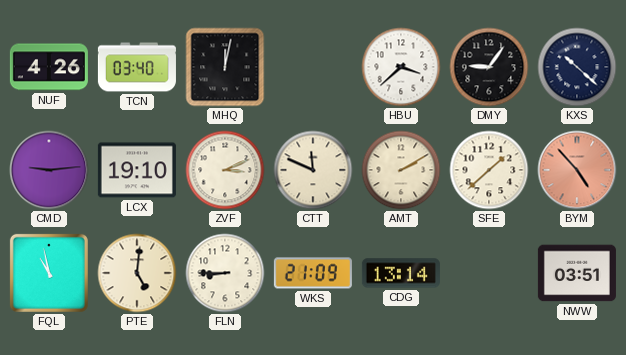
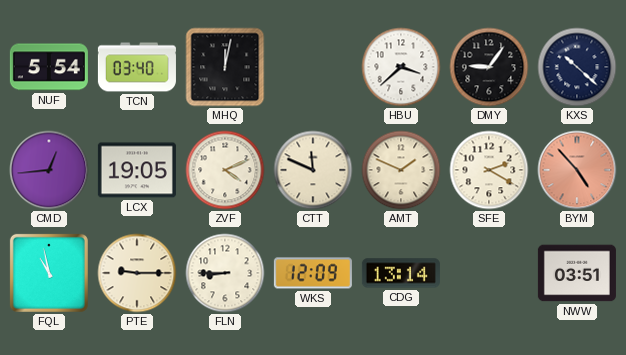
NUF: 4:26 -> 5:54
CMD: 9:14 -> 12:44
LCX: 19:10 -> 19:05
ZVF: 3:11 -> 4:11
AMT: 2:10 -> 1:49
SFE: 1:38 -> 2:20
PTE: 5:01 -> 9:15
WKS: 21:09 -> 12:09
